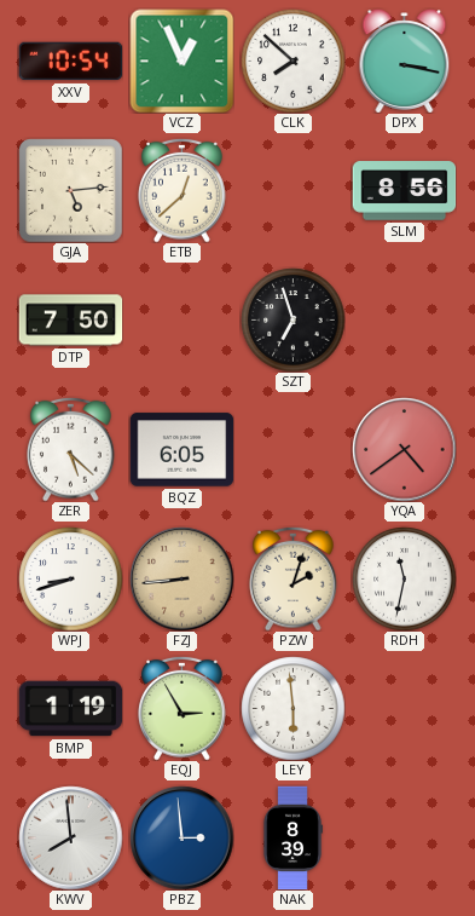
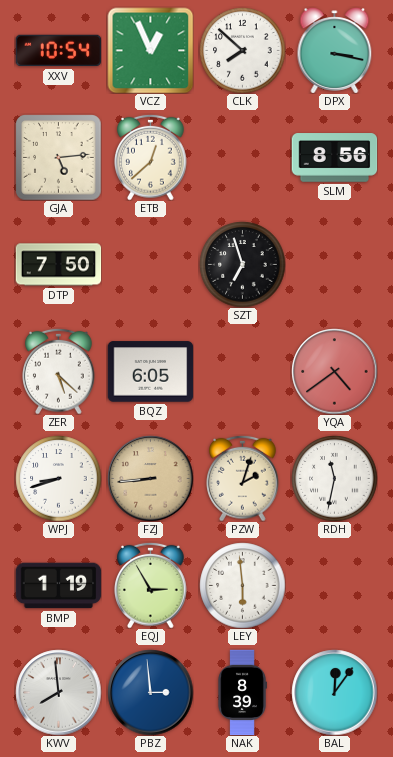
BAL: none -> 12:06
